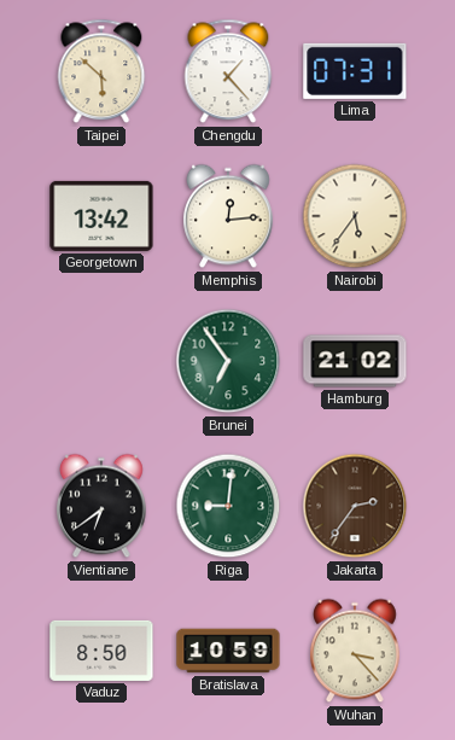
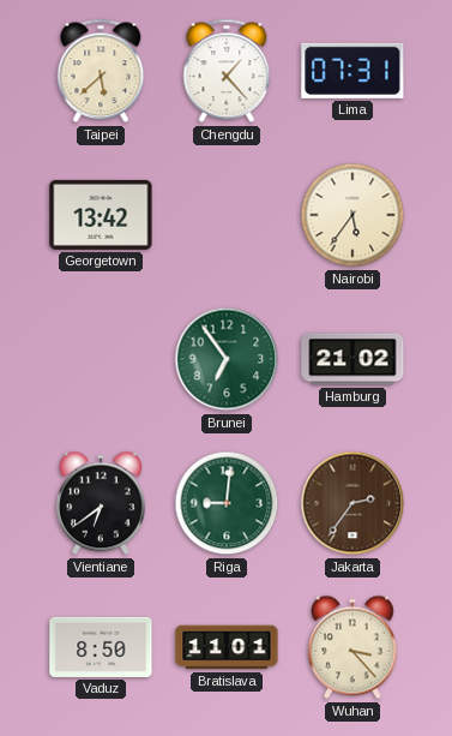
Taipei: 5:52 -> 5:38
Memphis: 12:14 -> none
Bratislava: 10:59 -> 11:01
